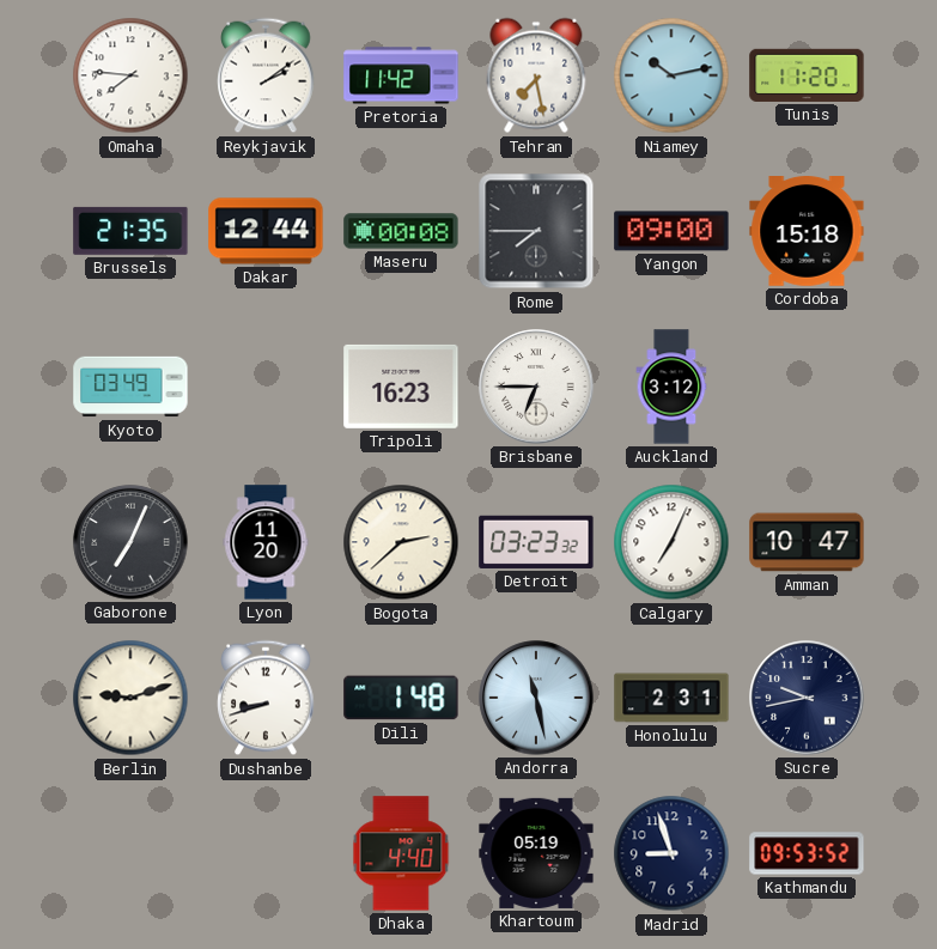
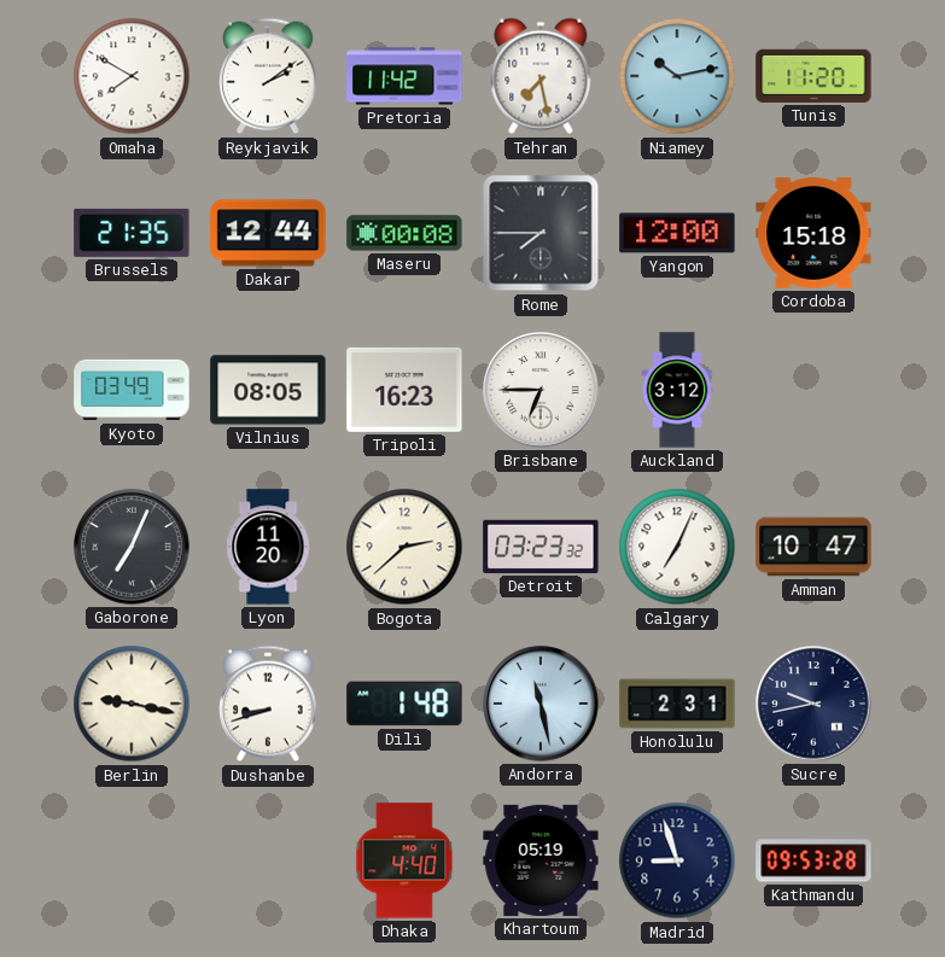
Omaha: 7:46 -> 7:50
Yangon: 09:00 -> 12:00
Vilnius: none -> 08:05
Berlin: 9:12 -> 9:17
Kathmandu: 09:53:52 -> 09:53:28
